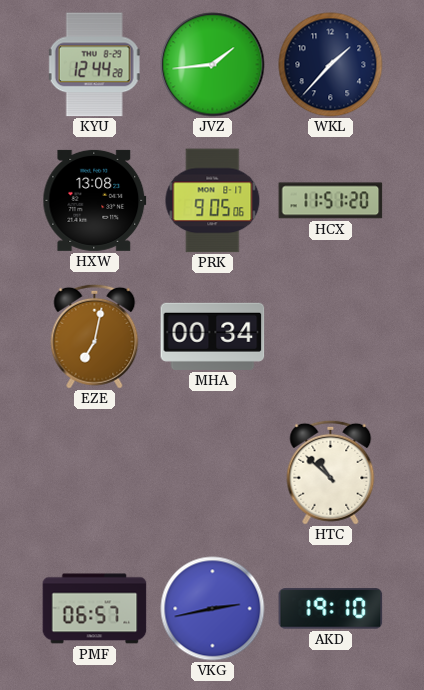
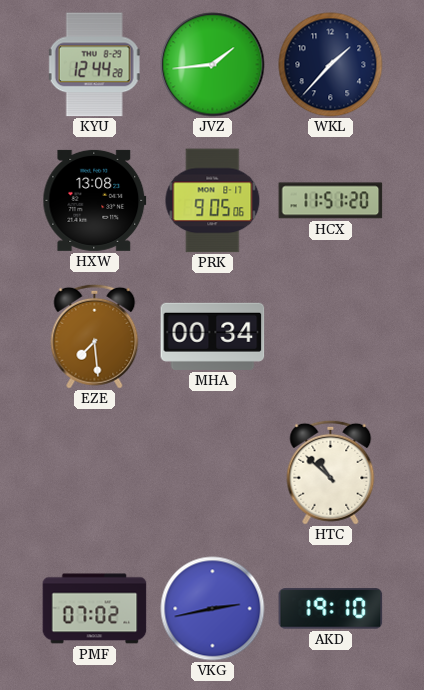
EZE: 7:02 -> 7:29
PMF: 06:57 -> 07:02
